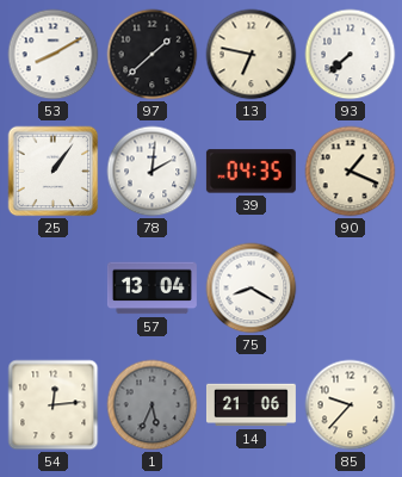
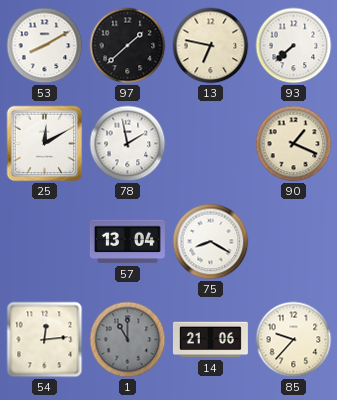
25: 1:06 -> 12:10
78: 2:01 -> 1:58
39: 04:35 -> none
1: 5:34 -> 11:00
